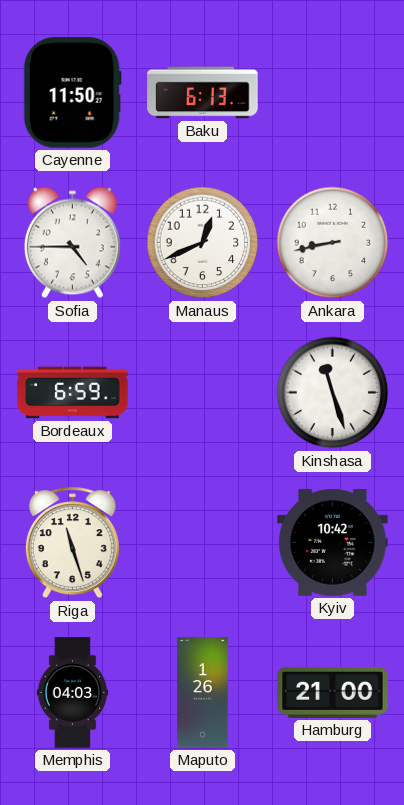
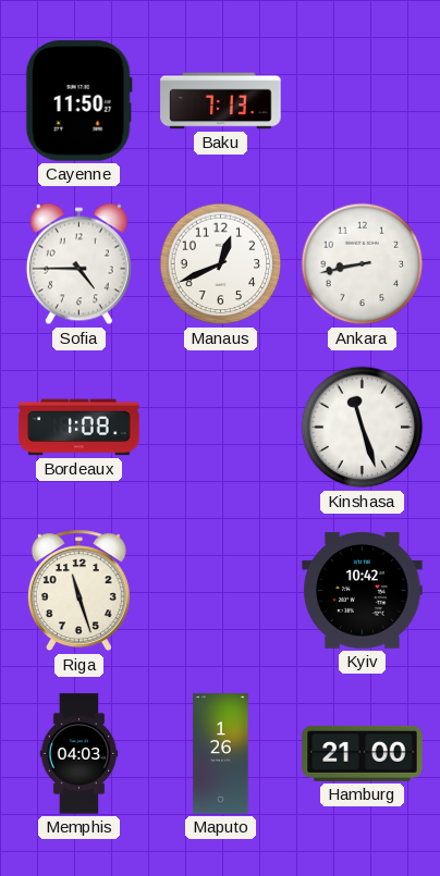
Baku: 6:13 -> 7:13
Bordeaux: 6:59 -> 1:08
